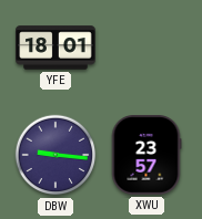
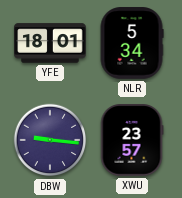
NLR: none -> 5:34
